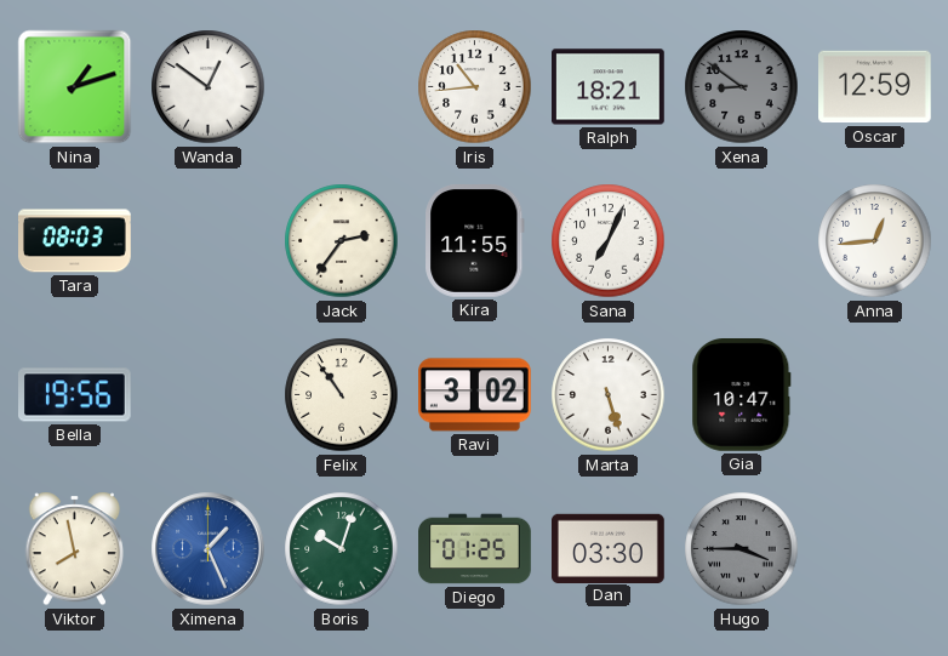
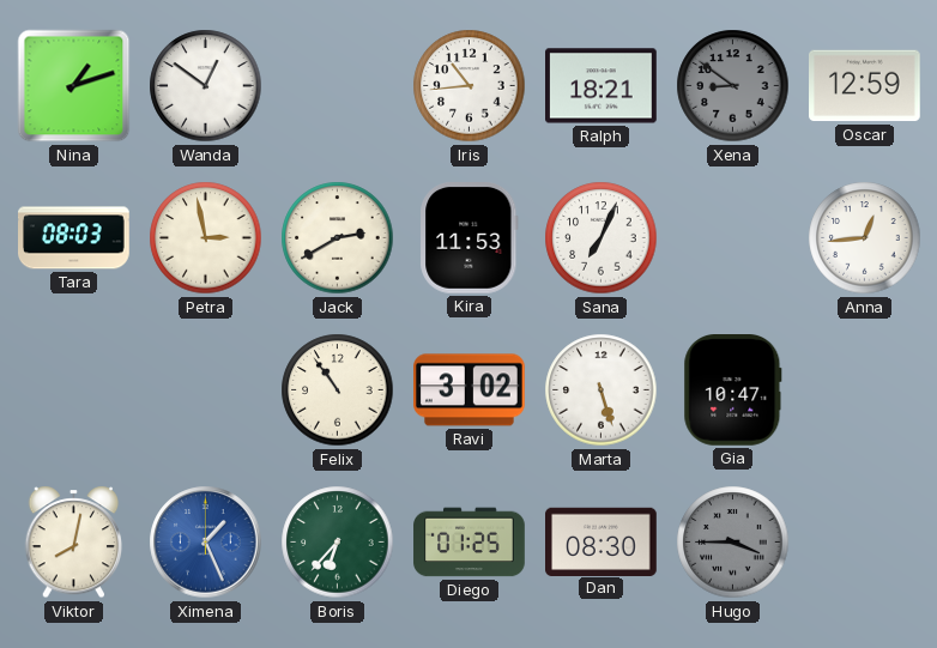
Petra: none -> 2:58
Jack: 2:36 -> 2:40
Kira: 11:55 -> 11:53
Bella: 19:56 -> none
Viktor: 7:58 -> 8:02
Boris: 10:03 -> 6:37
Dan: 03:30 -> 08:30
